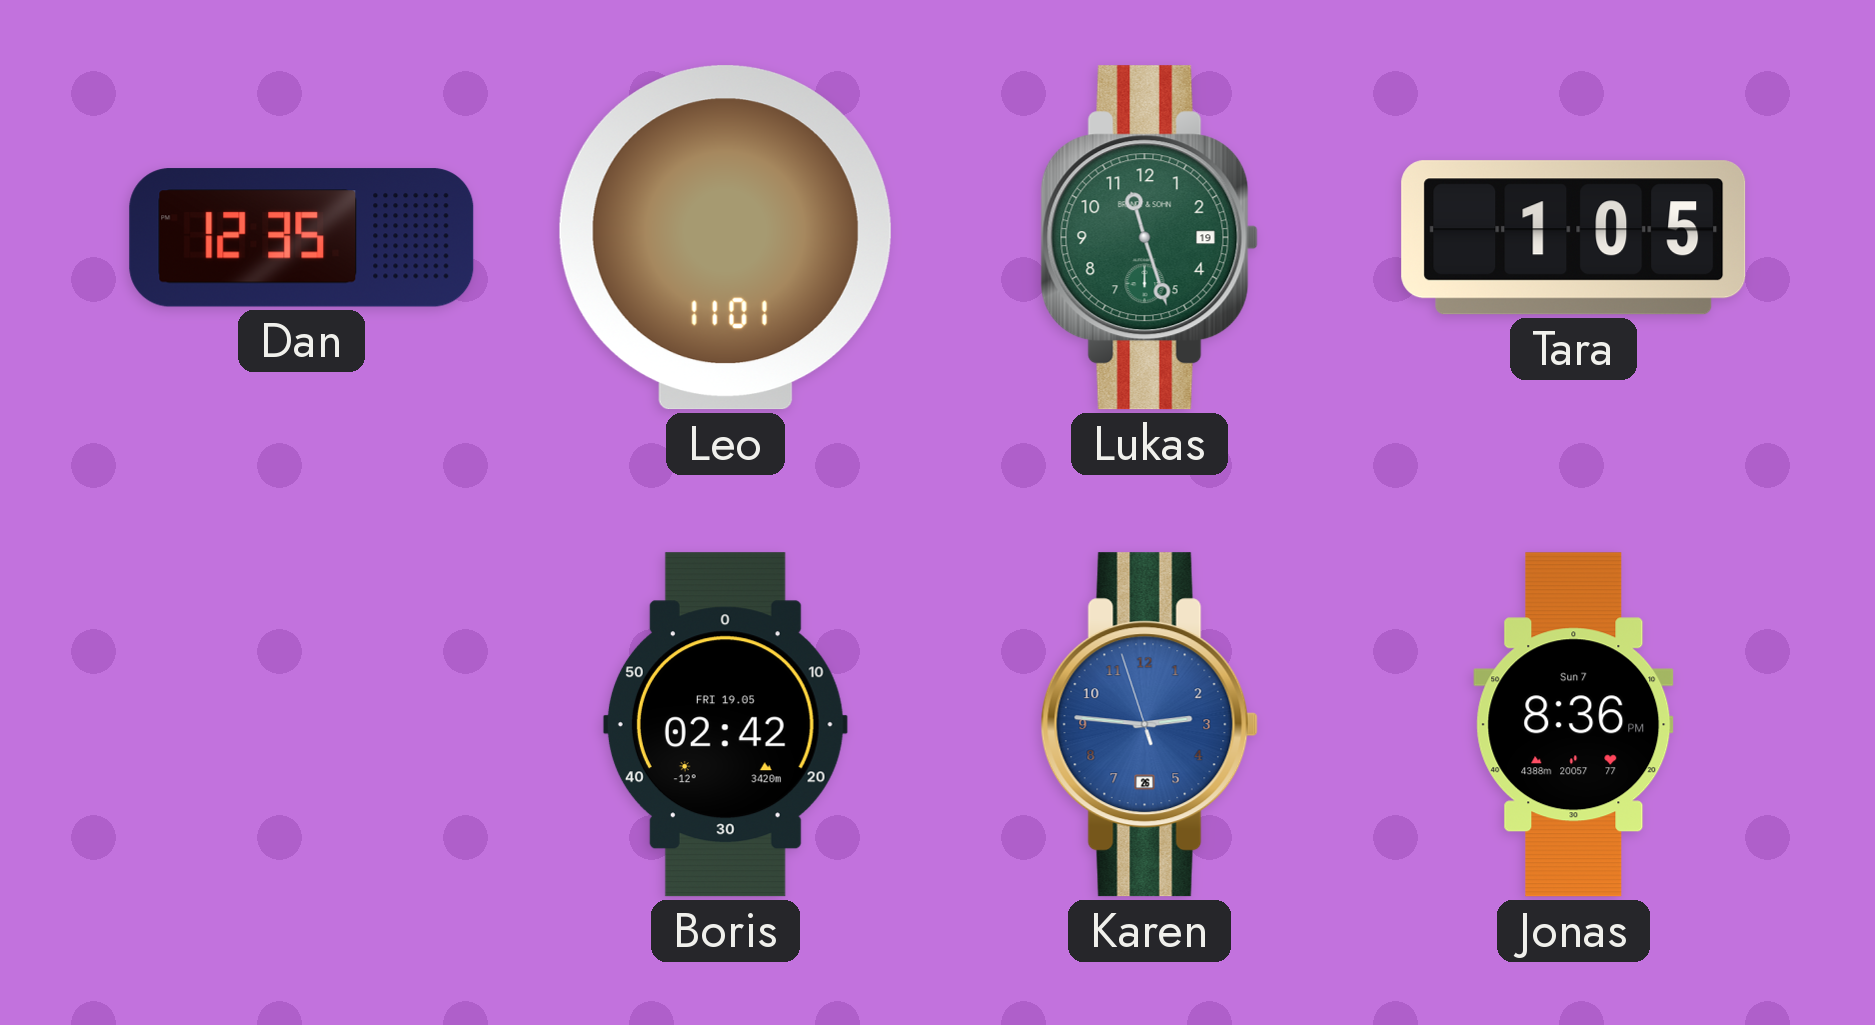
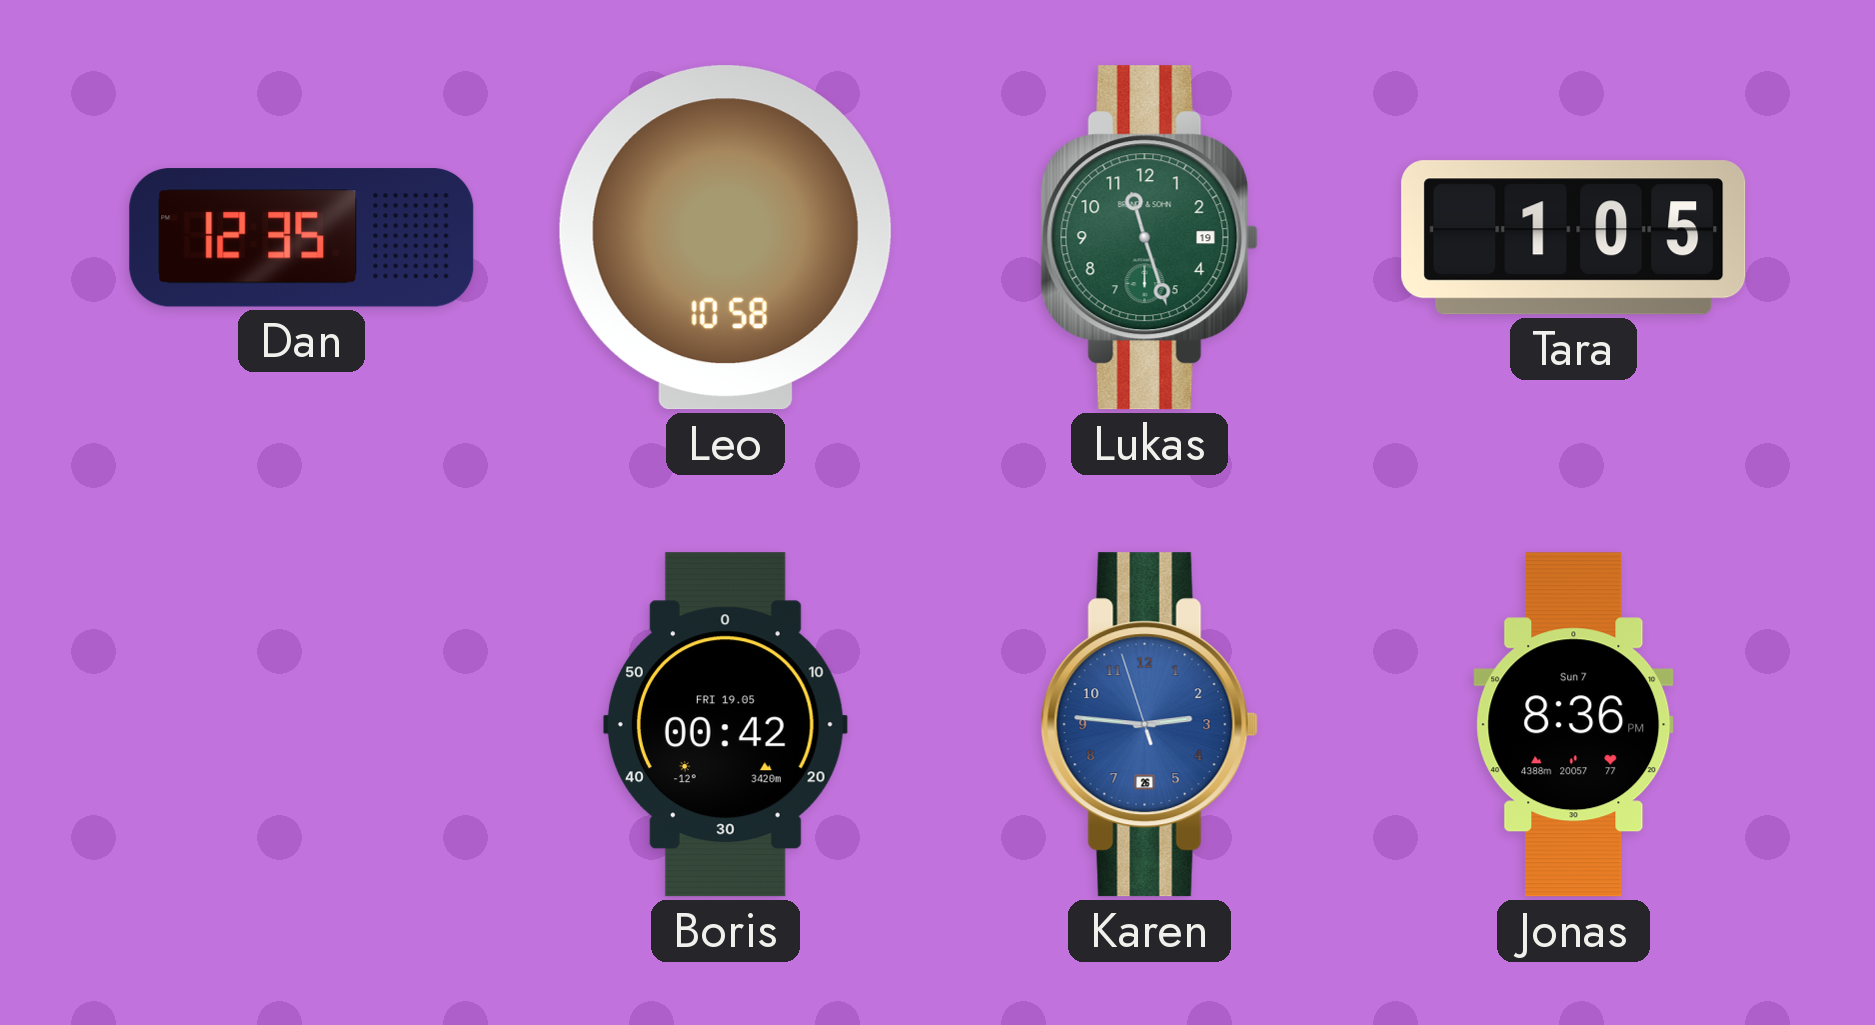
Leo: 11:01 -> 10:58
Boris: 02:42 -> 00:42
